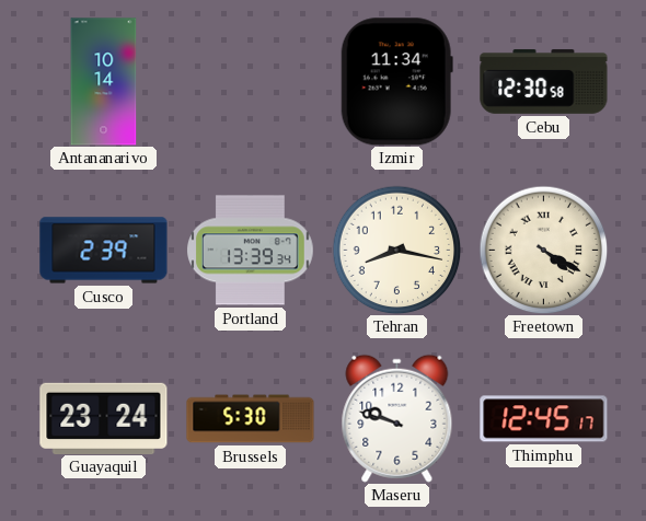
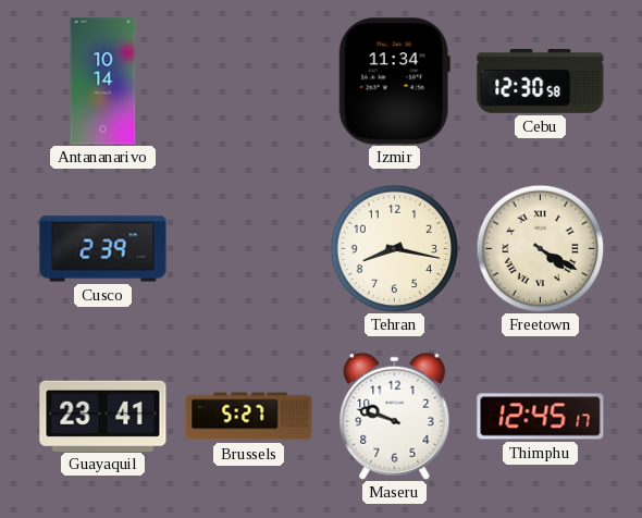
Portland: 13:39 -> none
Guayaquil: 23:24 -> 23:41
Brussels: 5:30 -> 5:27
